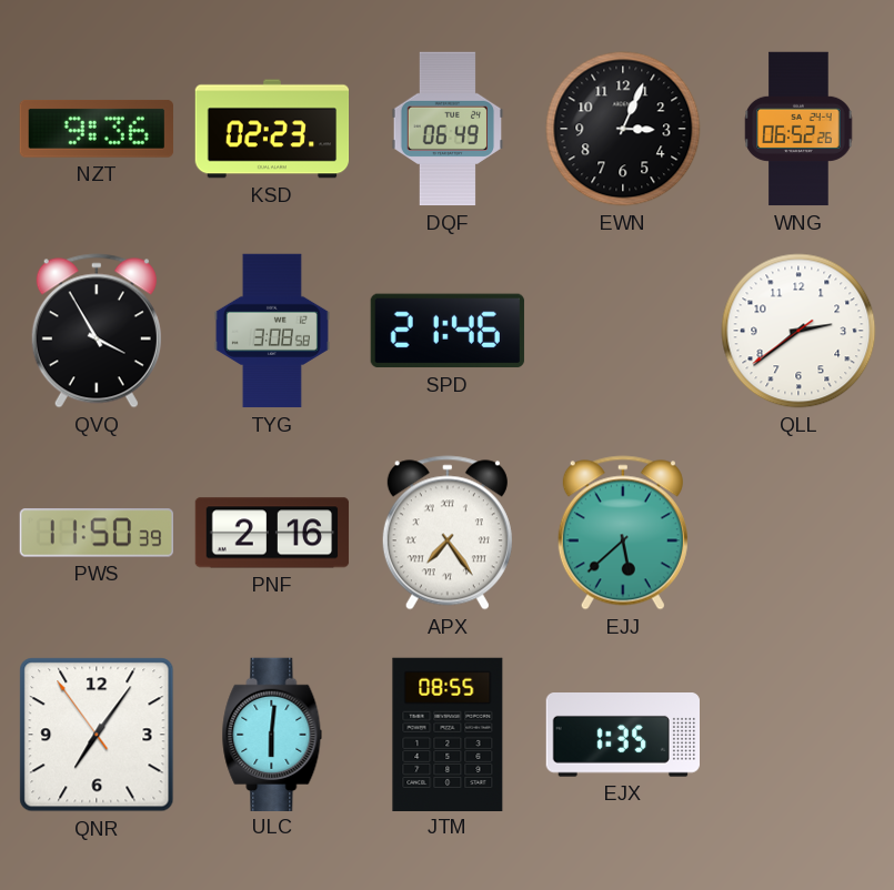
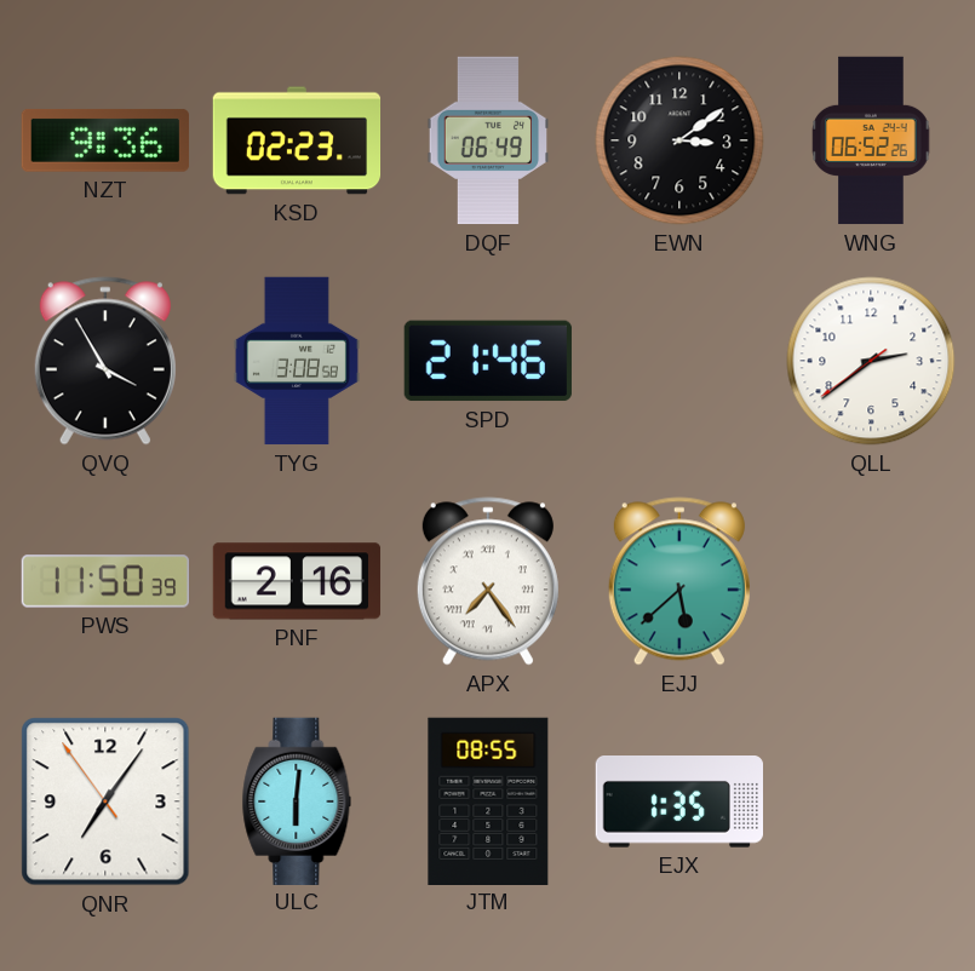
EWN: 3:04 -> 3:09
